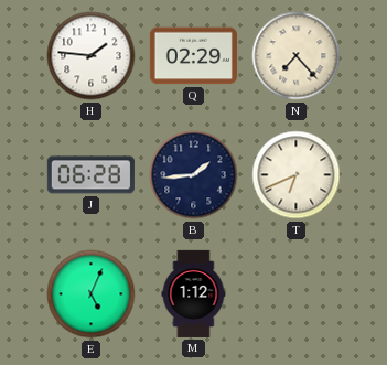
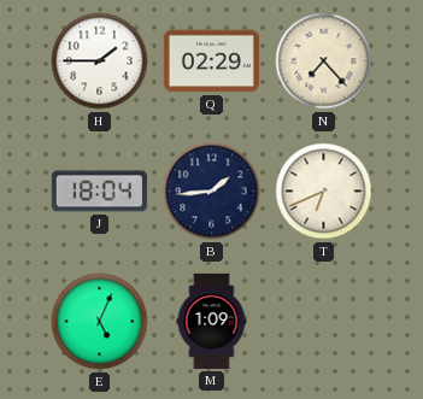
H: 1:46 -> 1:45
J: 06:28 -> 18:04
M: 1:12 -> 1:09
